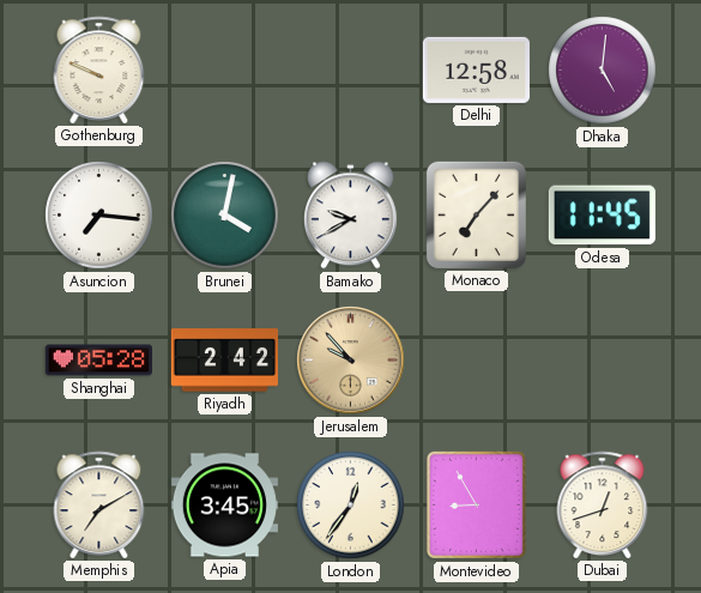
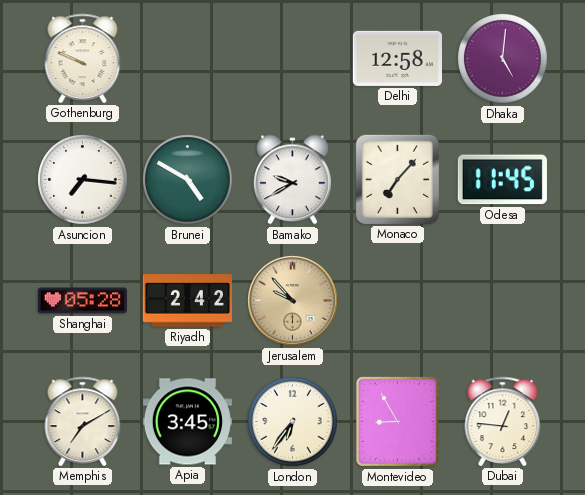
Brunei: 4:02 -> 4:50
London: 12:36 -> 6:36
Dubai: 12:42 -> 12:46
